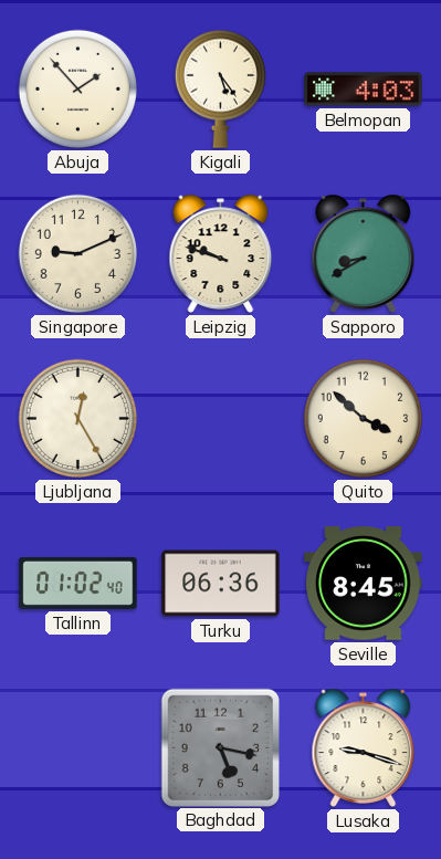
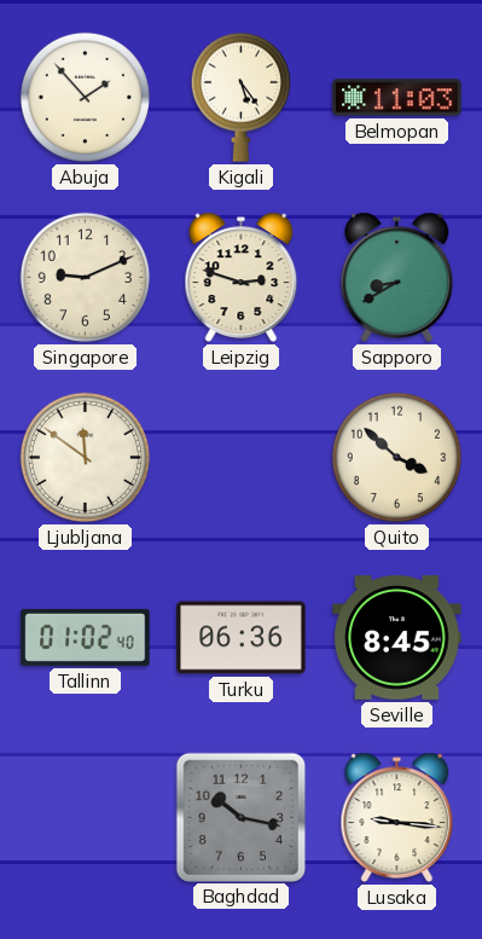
Belmopan: 4:03 -> 11:03
Leipzig: 9:48 -> 2:48
Ljubljana: 12:25 -> 11:51
Baghdad: 5:17 -> 10:17
Lusaka: 9:18 -> 9:16
